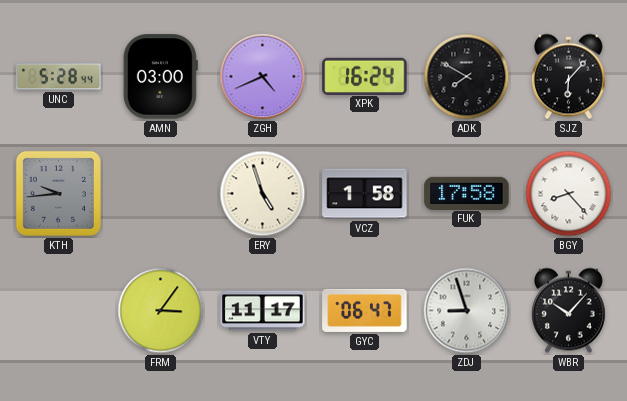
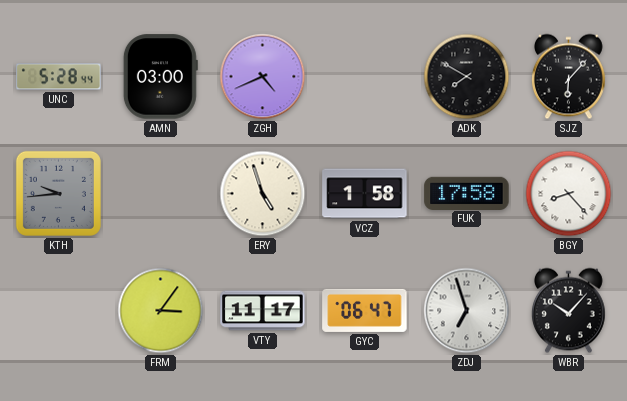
XPK: 16:24 -> none
ZDJ: 8:57 -> 6:57
